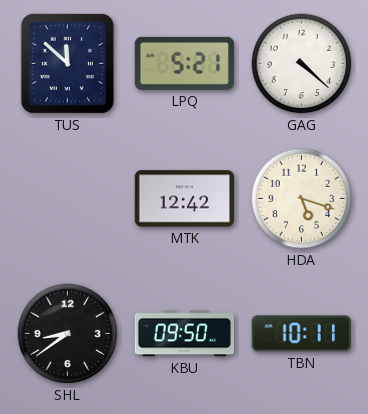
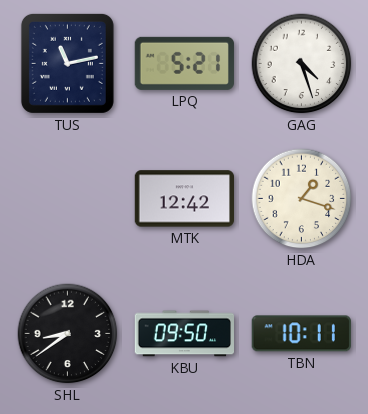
TUS: 11:52 -> 11:13
GAG: 4:22 -> 4:27
HDA: 5:18 -> 1:18
